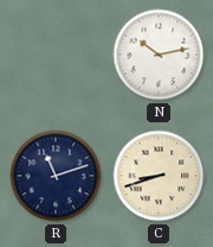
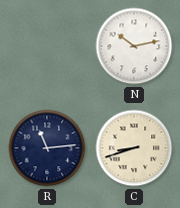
R: 11:12 -> 11:14
